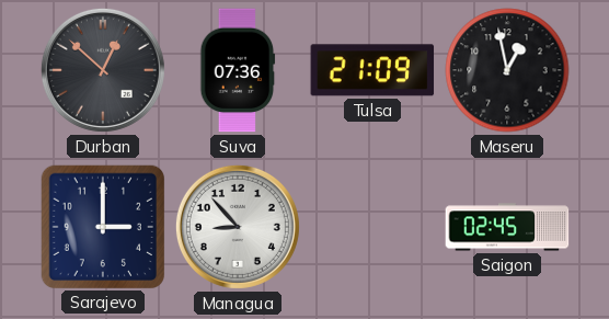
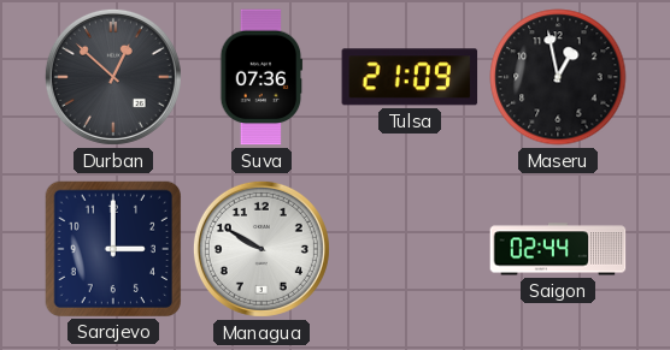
Managua: 8:53 -> 9:50
Saigon: 02:45 -> 02:44
